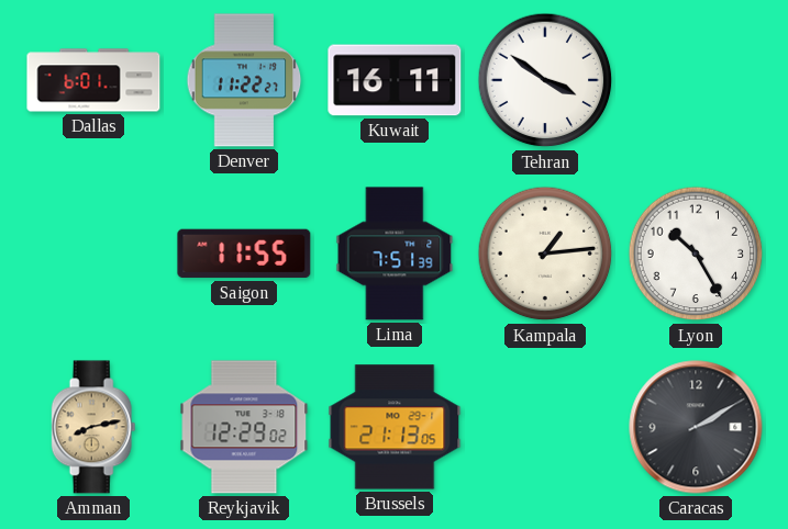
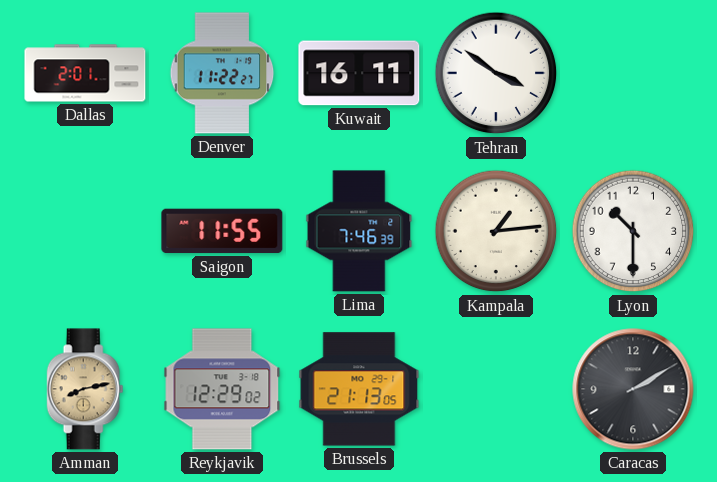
Dallas: 6:01 -> 2:01
Lima: 7:51 -> 7:46
Lyon: 10:25 -> 10:30
